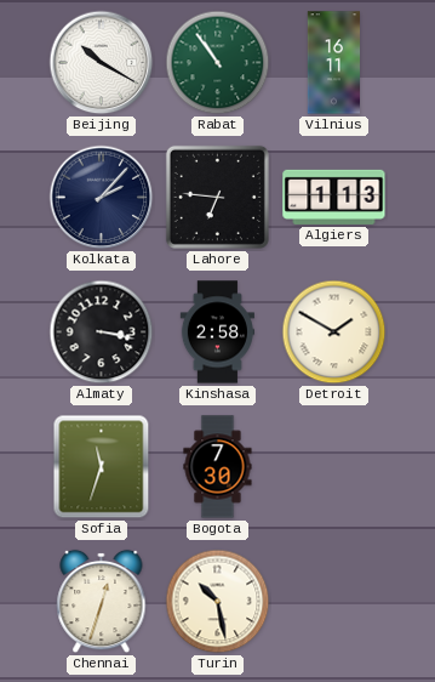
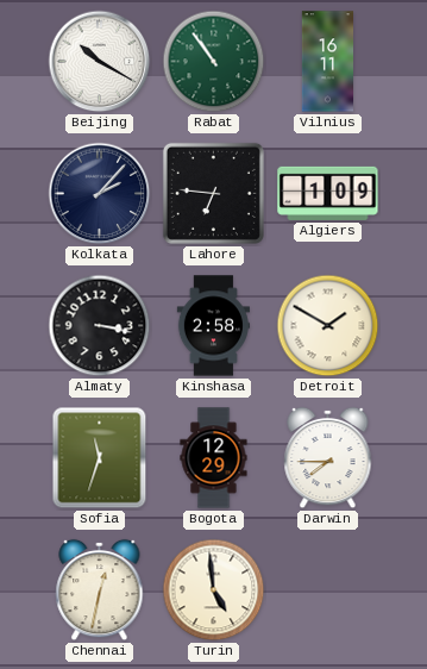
Algiers: 1:13 -> 1:09
Bogota: 7:30 -> 12:29
Darwin: none -> 7:45
Chennai: 12:33 -> 12:32
Turin: 10:28 -> 4:59
